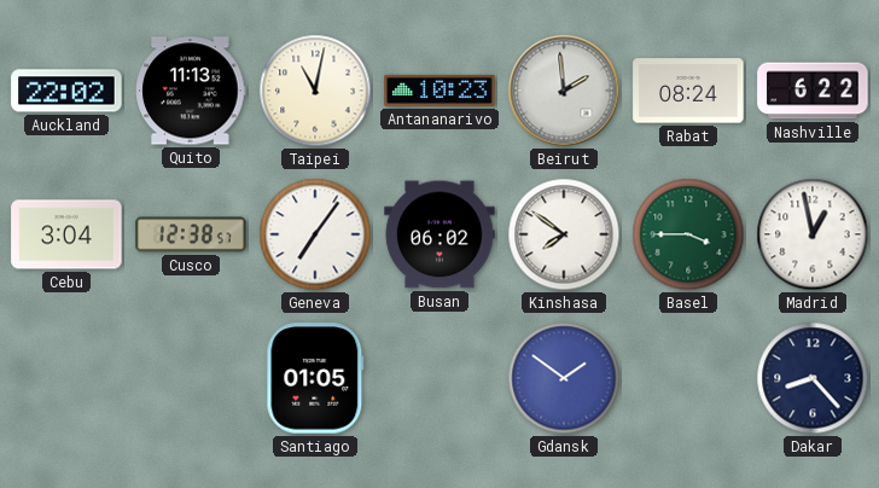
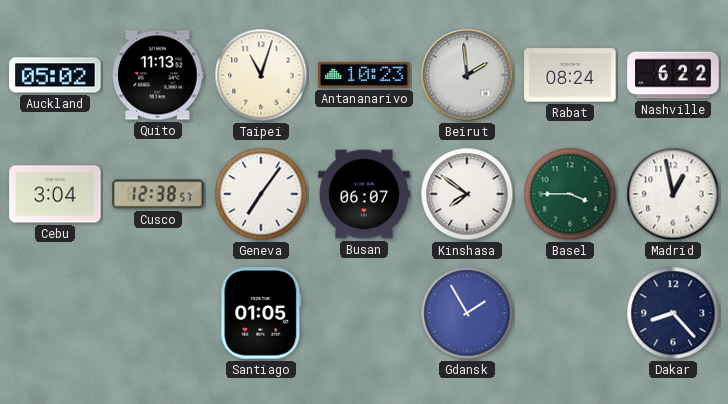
Auckland: 22:02 -> 05:02
Taipei: 11:02 -> 11:03
Busan: 06:02 -> 06:07
Gdansk: 1:51 -> 1:55
